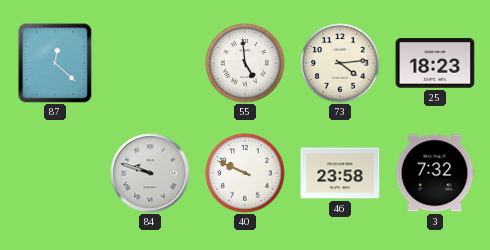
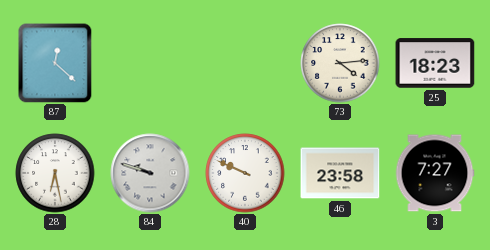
55: 4:59 -> none
28: none -> 6:28
3: 7:32 -> 7:27
